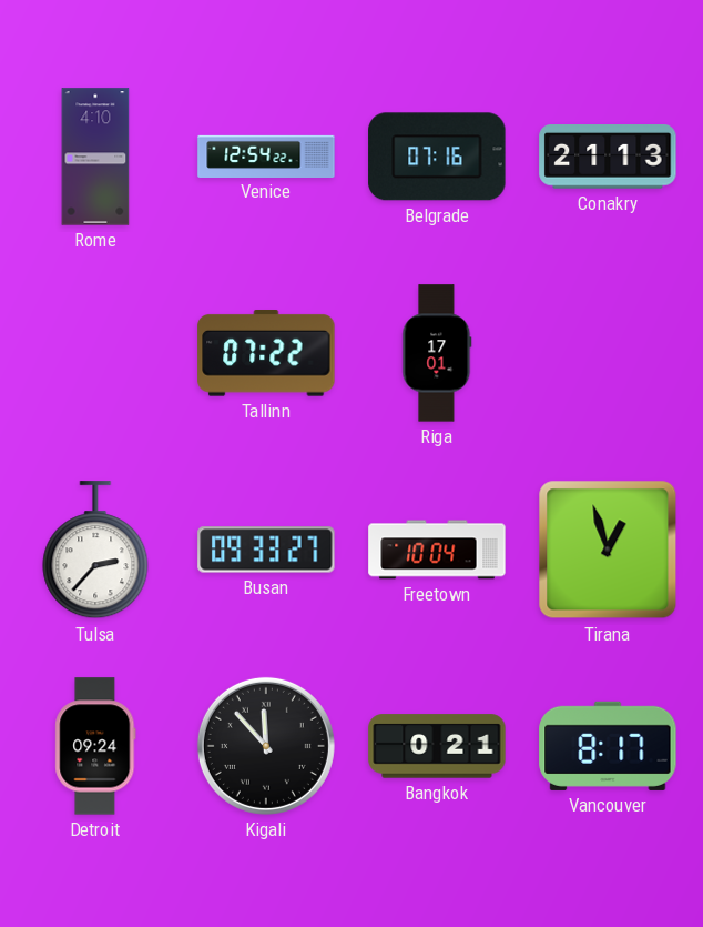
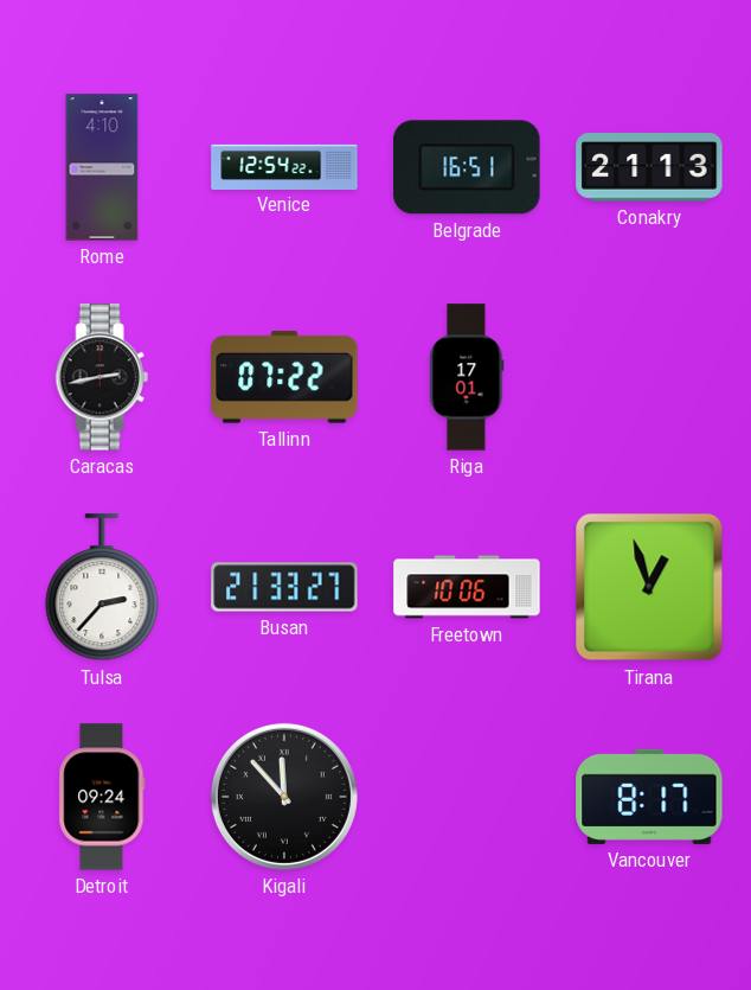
Belgrade: 07:16 -> 16:51
Caracas: none -> 2:43
Busan: 09:33 -> 21:33
Freetown: 10:04 -> 10:06
Bangkok: 0:21 -> none
